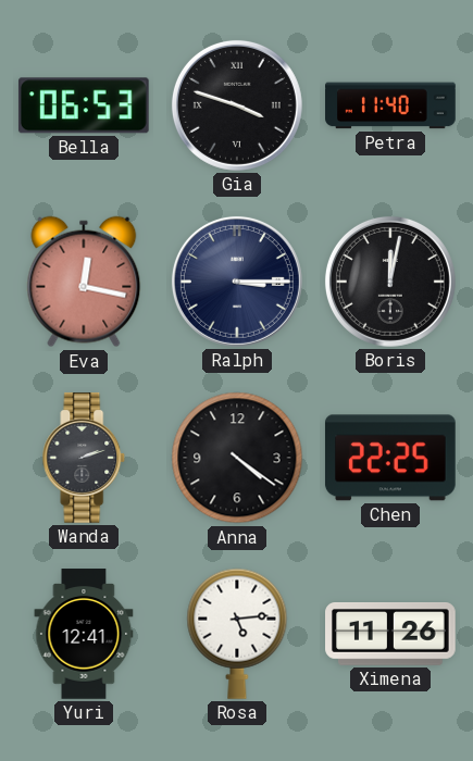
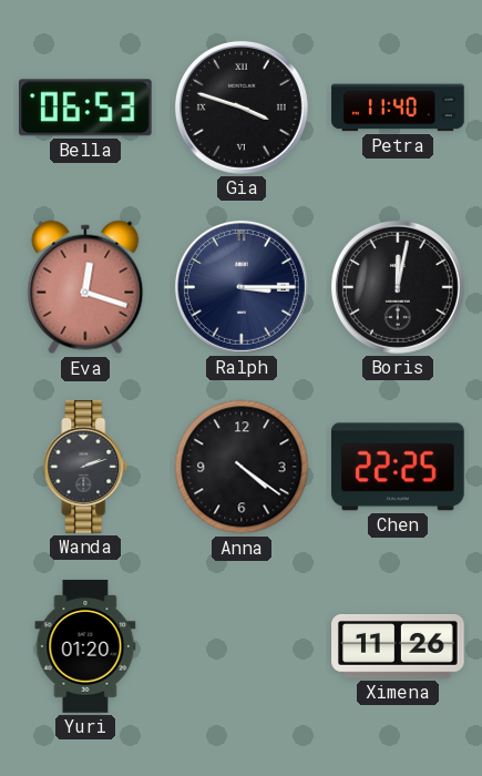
Eva: 12:17 -> 12:18
Yuri: 12:41 -> 01:20
Rosa: 5:14 -> none
